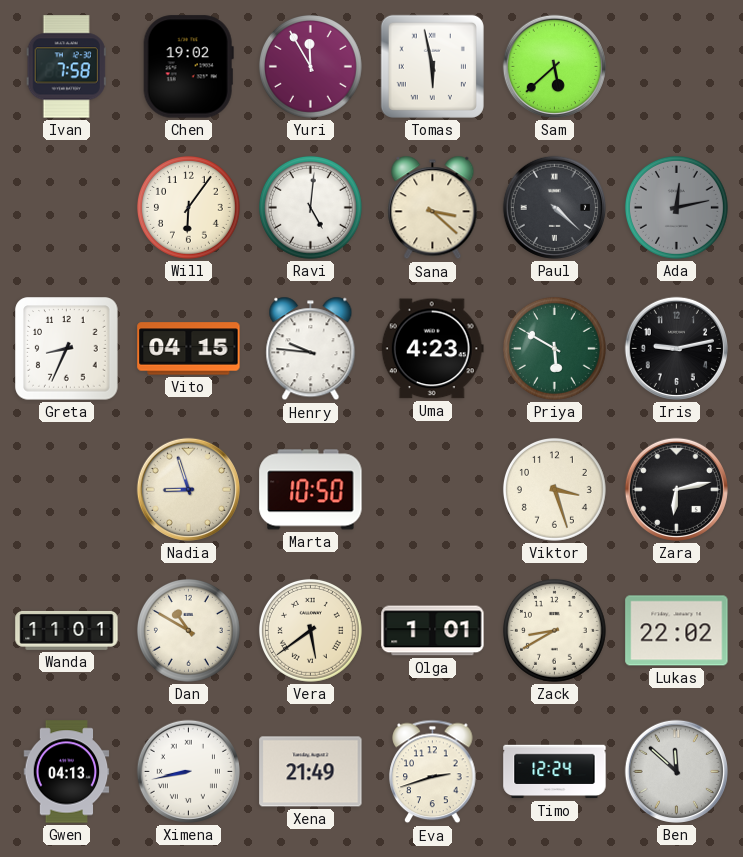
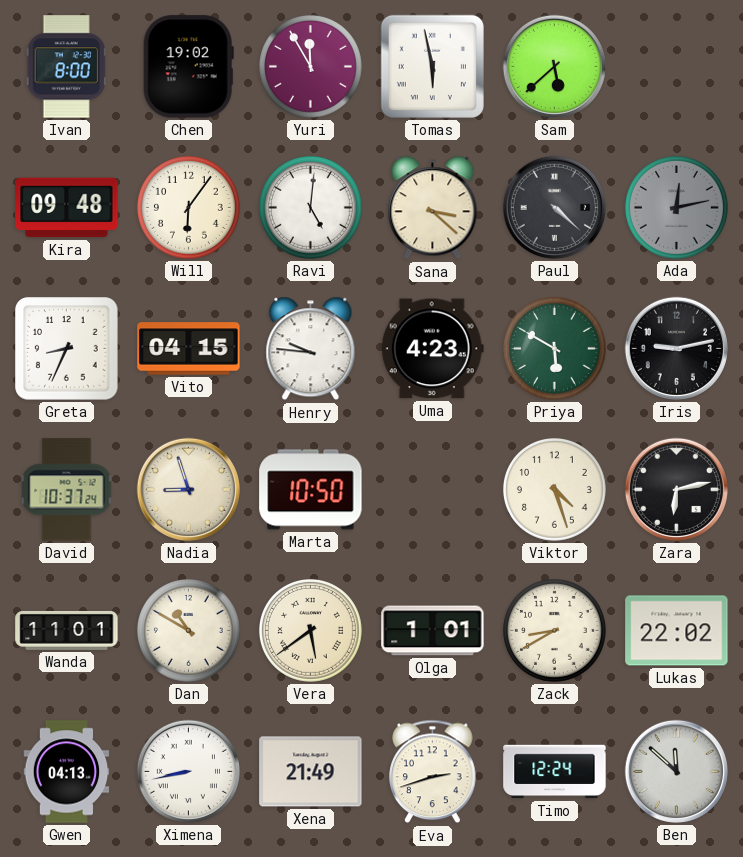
Ivan: 7:58 -> 8:00
Kira: none -> 09:48
David: none -> 10:37
Viktor: 3:27 -> 4:27
